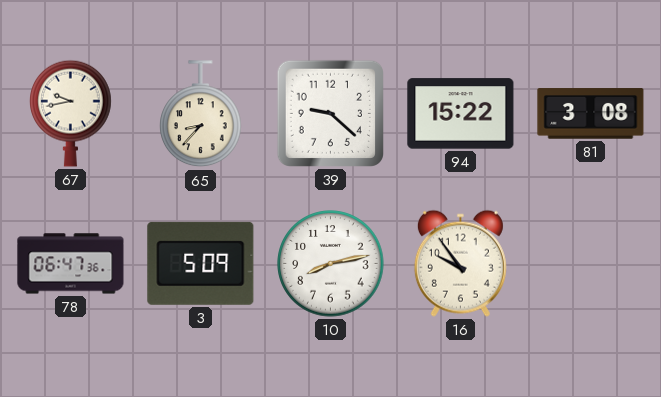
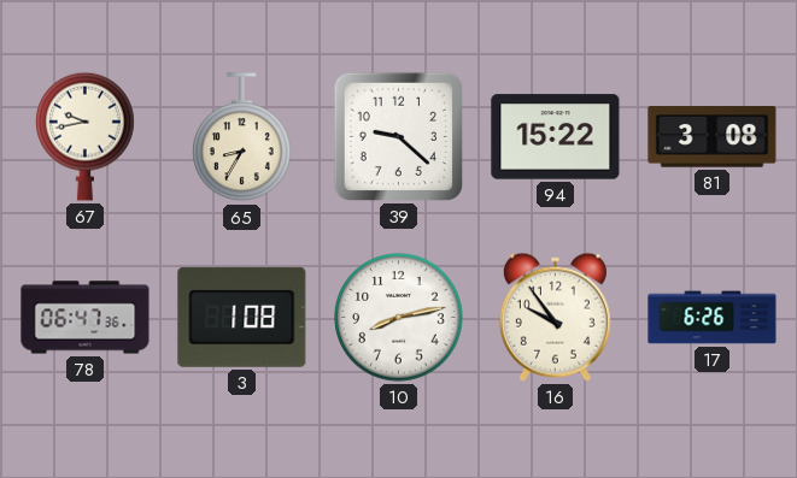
65: 8:37 -> 8:35
3: 5:09 -> 1:08
17: none -> 6:26
